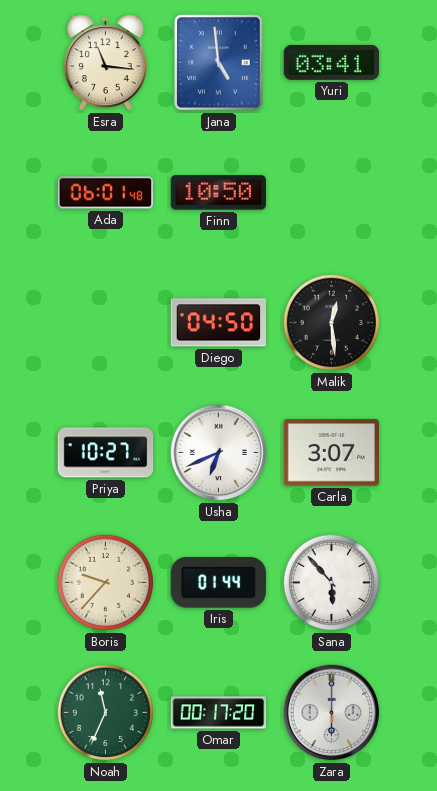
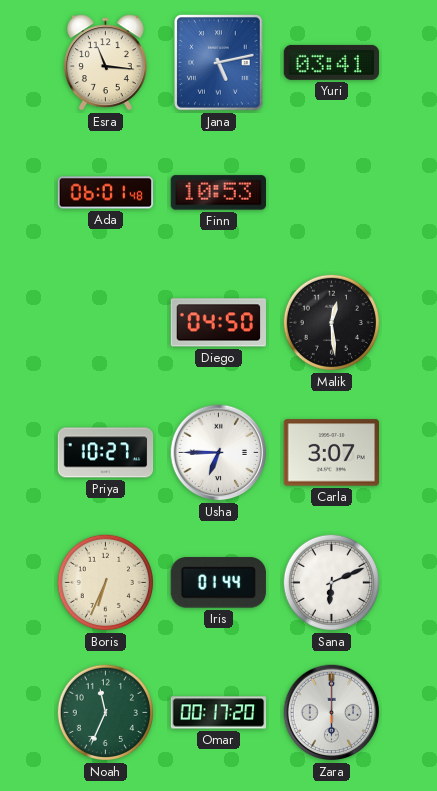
Jana: 4:59 -> 5:13
Finn: 10:50 -> 10:53
Usha: 6:41 -> 6:45
Boris: 9:37 -> 6:34
Sana: 5:53 -> 6:11
